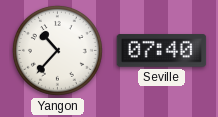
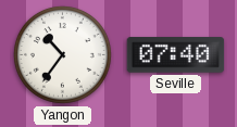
Yangon: 10:37 -> 10:36
